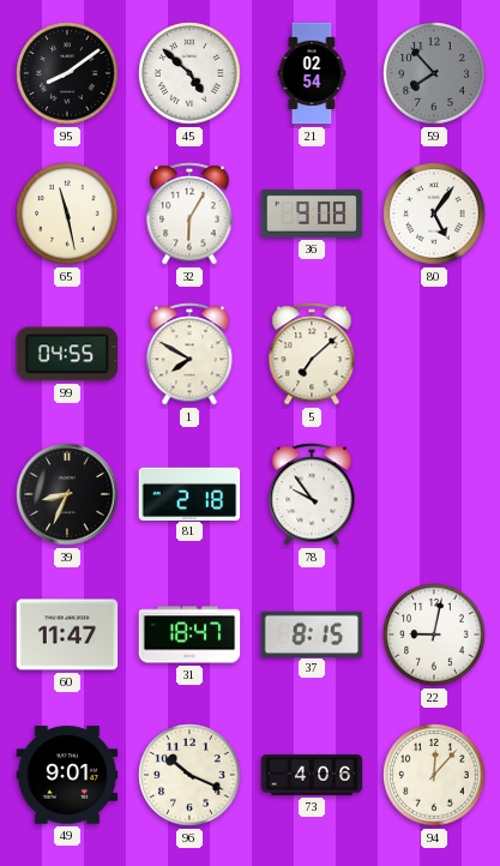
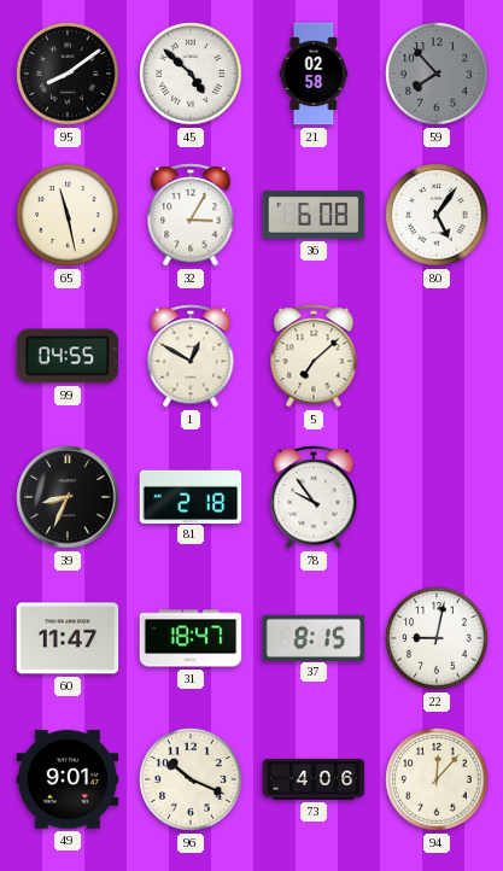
21: 02:54 -> 02:58
32: 6:05 -> 3:05
36: 9:08 -> 6:08
1: 7:50 -> 12:50
